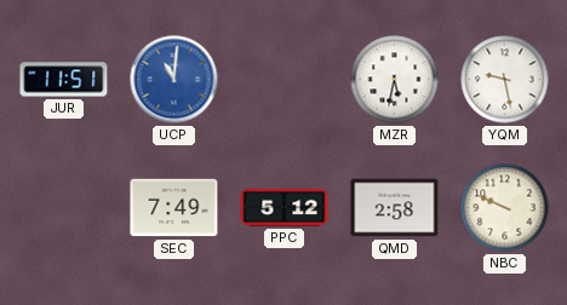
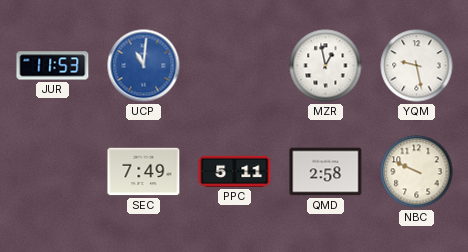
JUR: 11:51 -> 11:53
MZR: 5:32 -> 12:58
PPC: 5:12 -> 5:11
